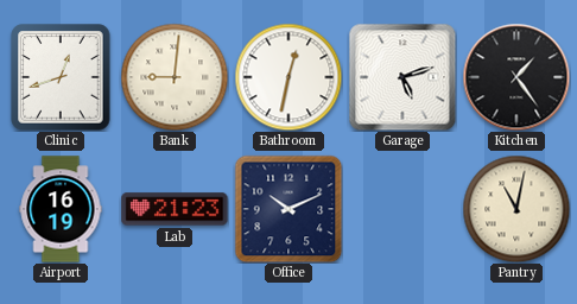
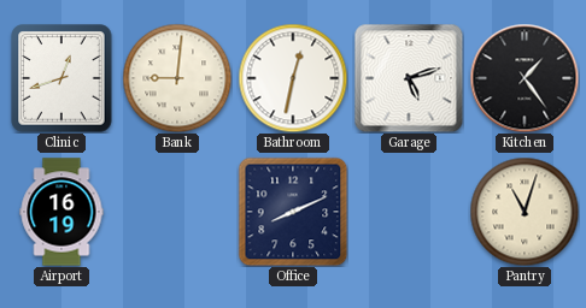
Lab: 21:23 -> none
Office: 10:11 -> 8:11
Pantry: 11:02 -> 11:03
